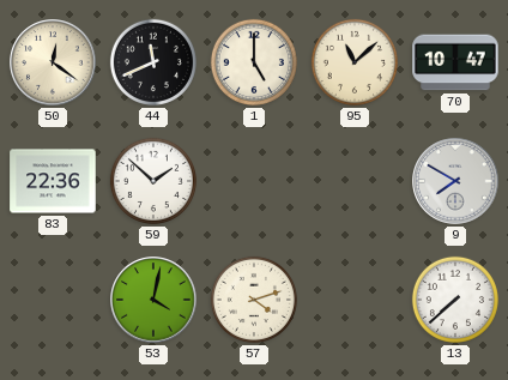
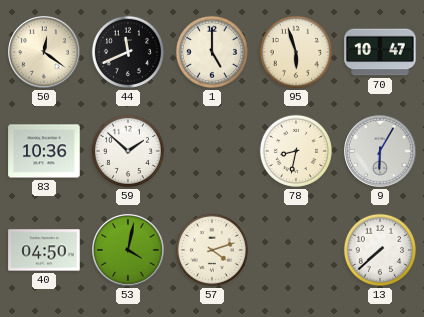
95: 11:08 -> 5:57
83: 22:36 -> 10:36
78: none -> 8:32
9: 7:50 -> 6:05
40: none -> 04:50
